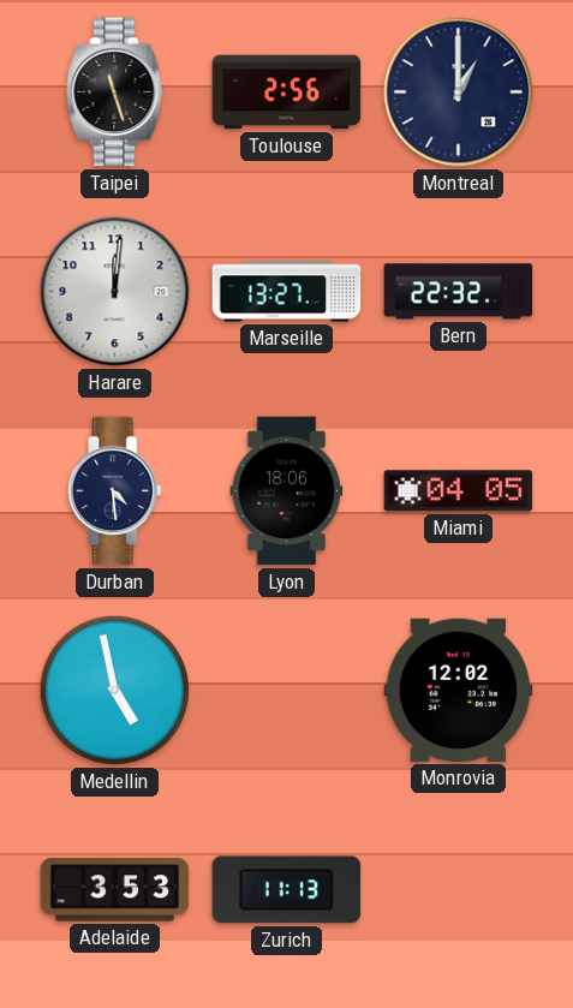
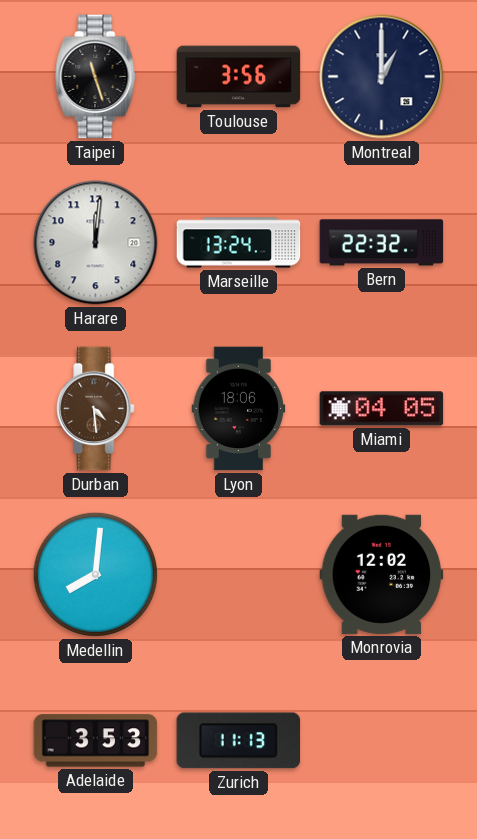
Toulouse: 2:56 -> 3:56
Marseille: 13:27 -> 13:24
Durban dial: navy -> brown
Medellin: 4:58 -> 8:01
